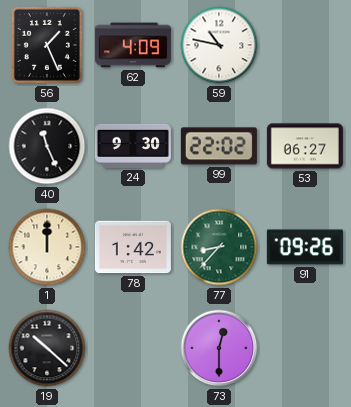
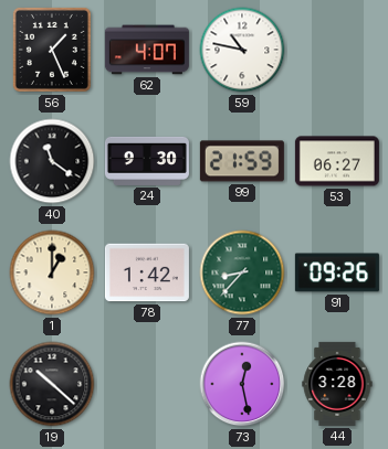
62: 4:09 -> 4:07
40: 11:26 -> 11:21
99: 22:02 -> 21:59
1: 12:00 -> 1:00
73: 12:30 -> 12:28
44: none -> 3:28
